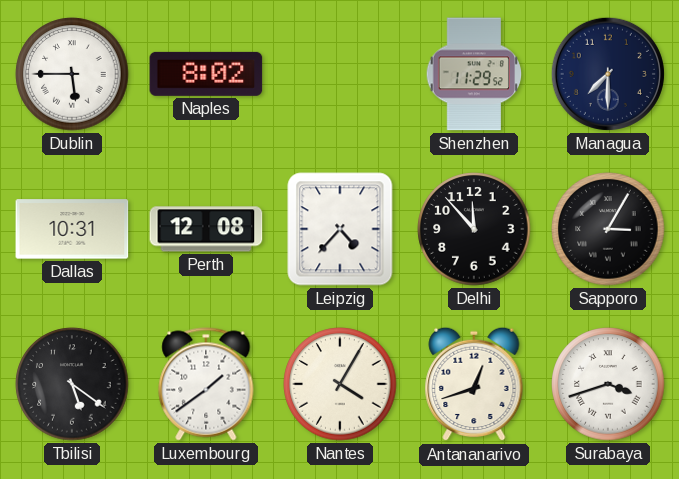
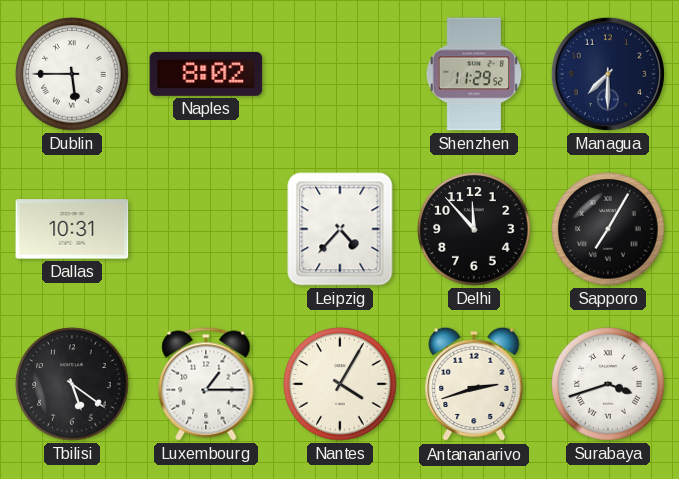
Perth: 12:08 -> none
Sapporo: 3:05 -> 7:05
Luxembourg: 1:39 -> 1:15
Antananarivo: 12:42 -> 2:42
